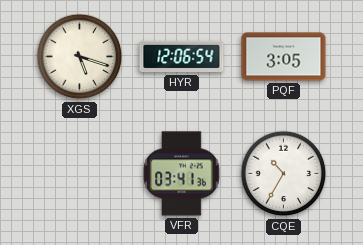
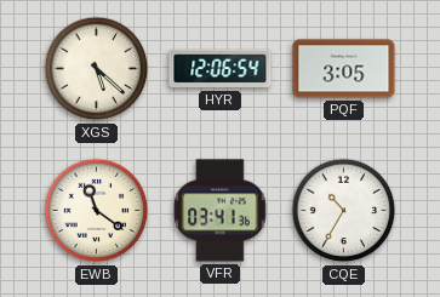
XGS: 5:18 -> 5:22
EWB: none -> 11:21
